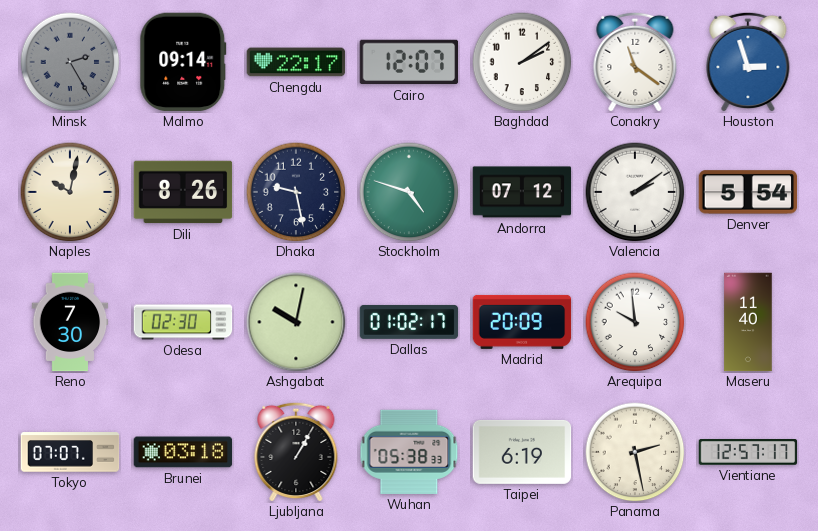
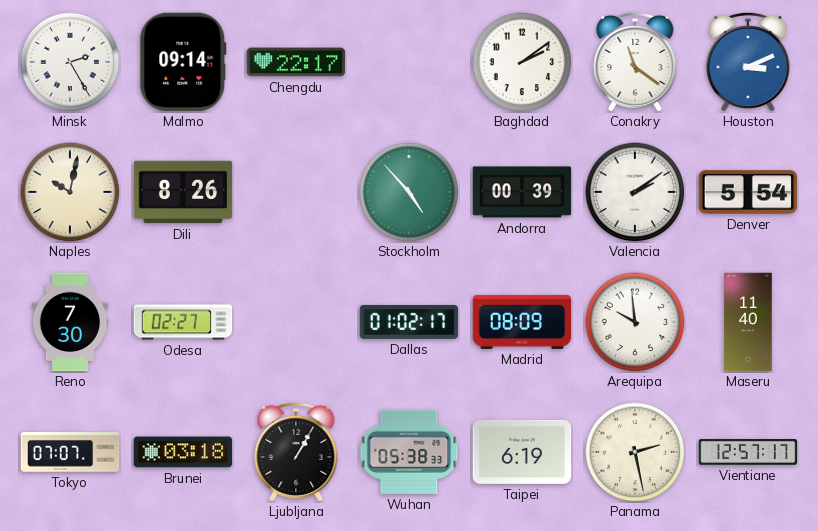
Minsk dial: grey -> white
Cairo: 12:07 -> none
Houston: 2:57 -> 3:11
Dhaka: 9:28 -> none
Stockholm: 4:48 -> 4:53
Andorra: 07:12 -> 00:39
Odesa: 02:30 -> 02:27
Ashgabat: 10:02 -> none
Madrid: 20:09 -> 08:09
